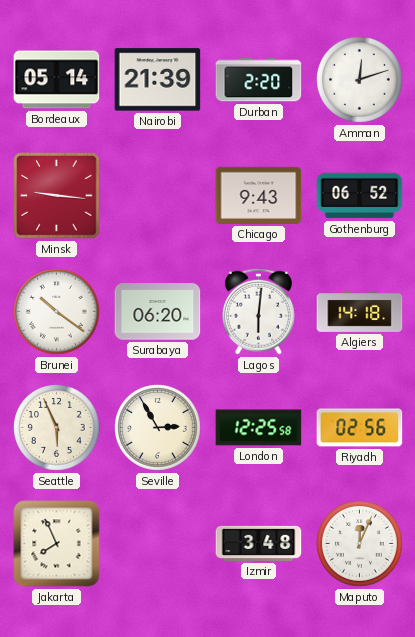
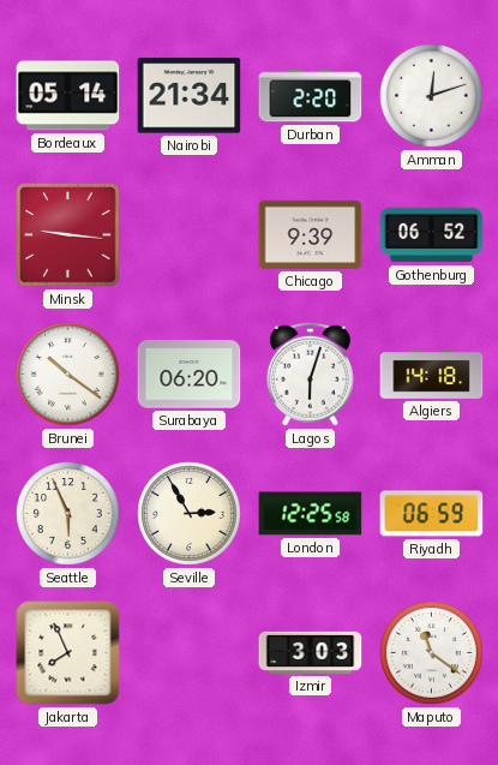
Nairobi: 21:39 -> 21:34
Chicago: 9:43 -> 9:39
Lagos: 6:01 -> 6:03
Riyadh: 02:56 -> 06:59
Izmir: 3:48 -> 3:03
Maputo: 12:04 -> 11:21
